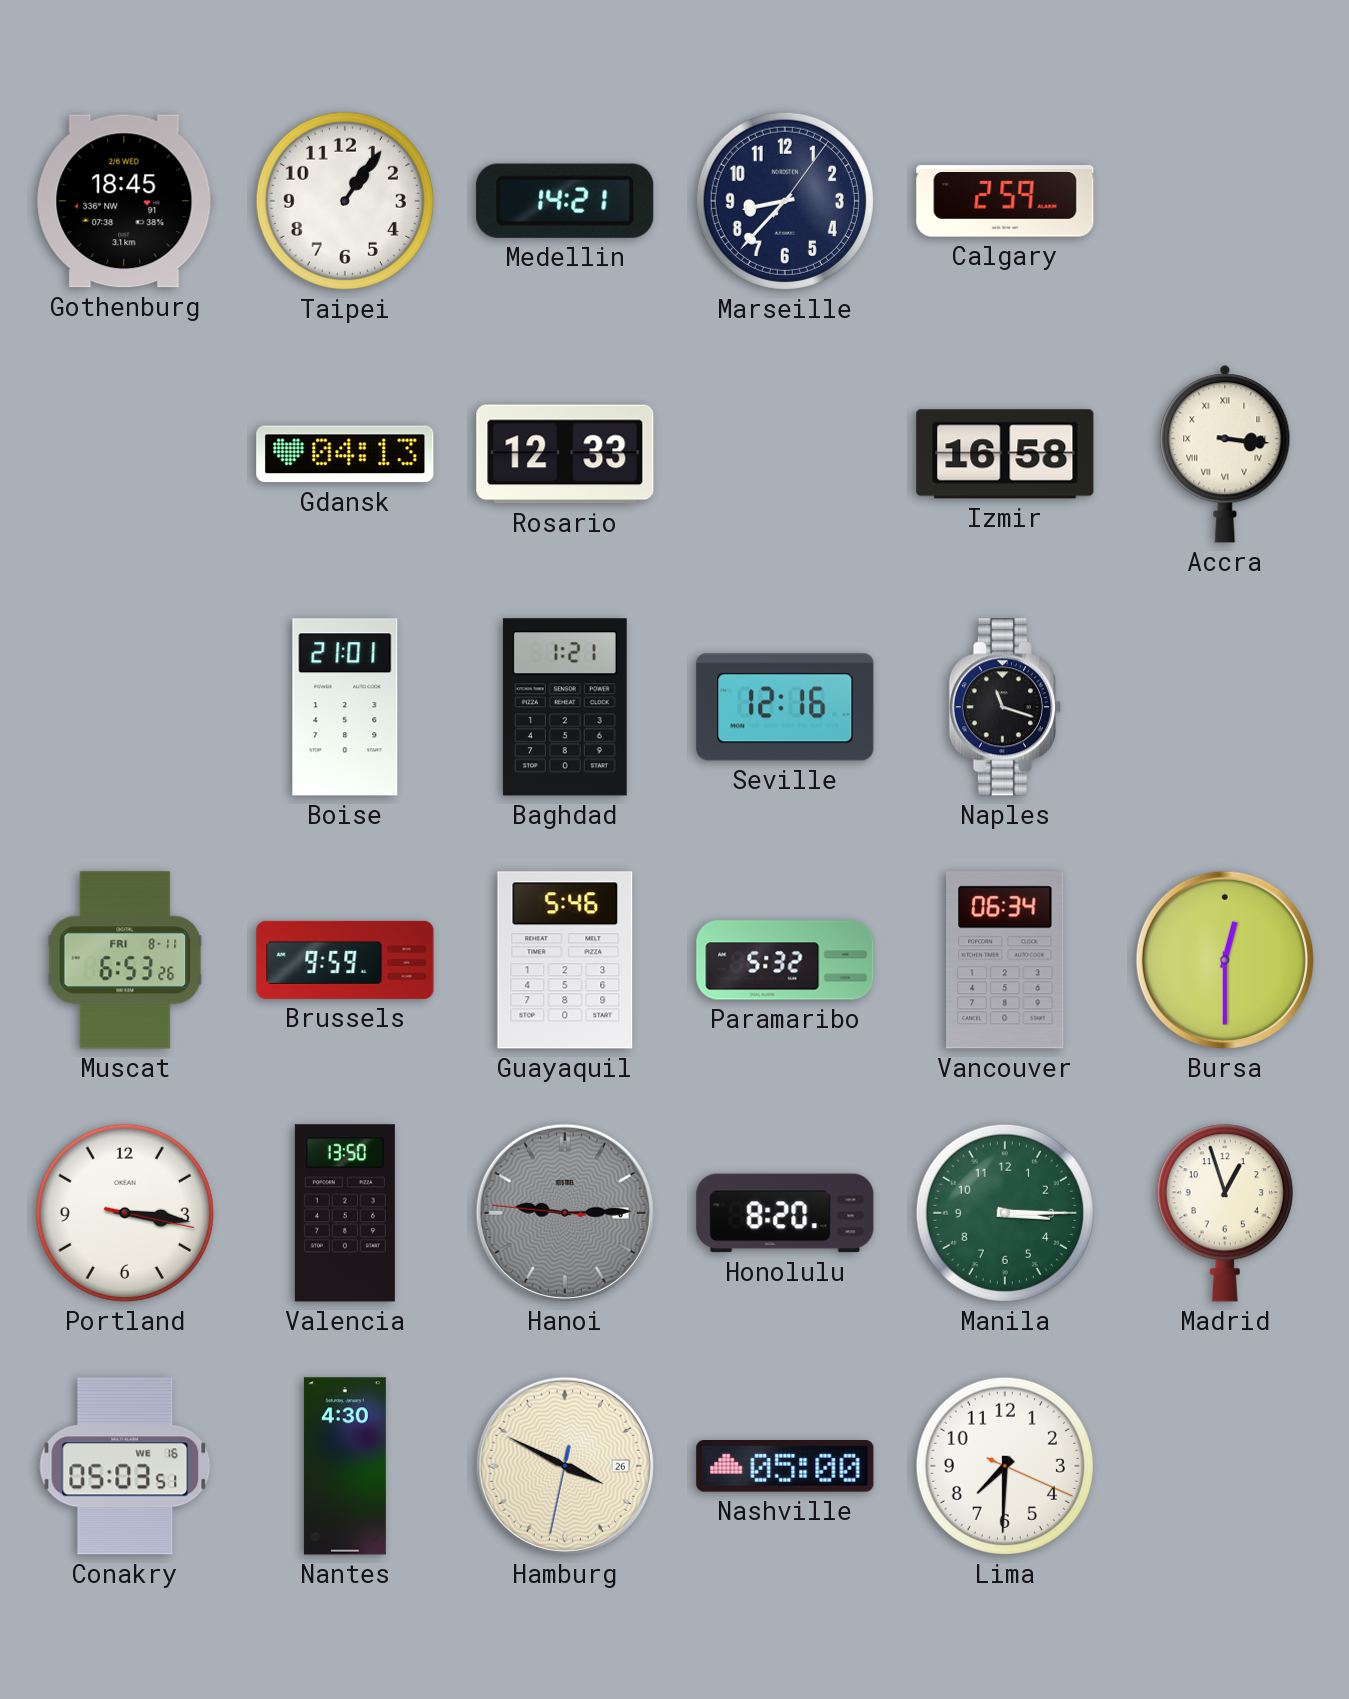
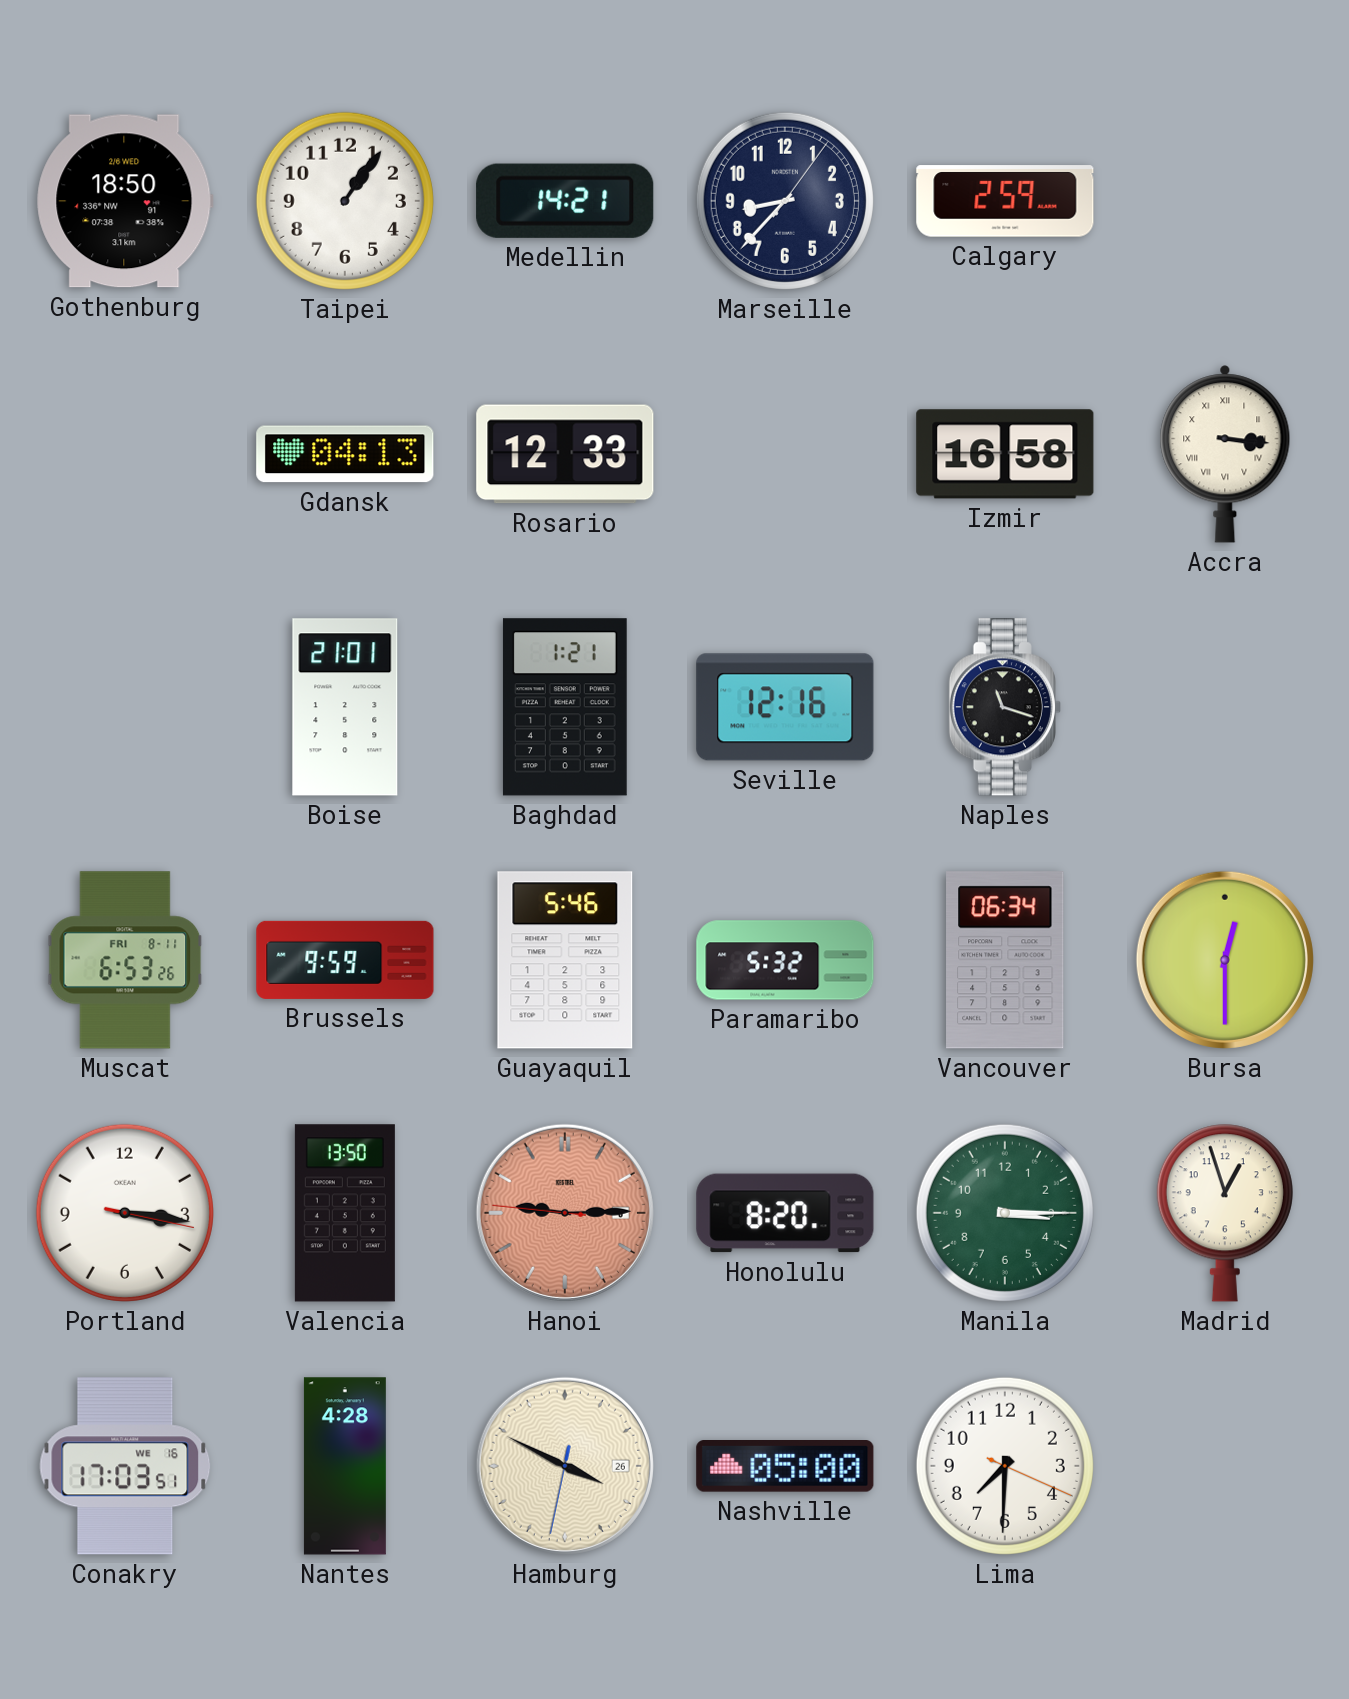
Gothenburg: 18:45 -> 18:50
Hanoi dial: grey -> salmon
Conakry: 05:03 -> 17:03
Nantes: 4:30 -> 4:28
